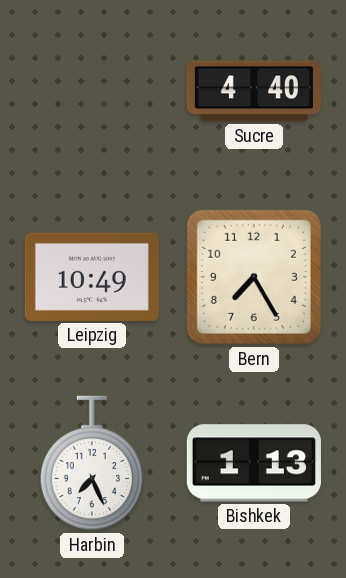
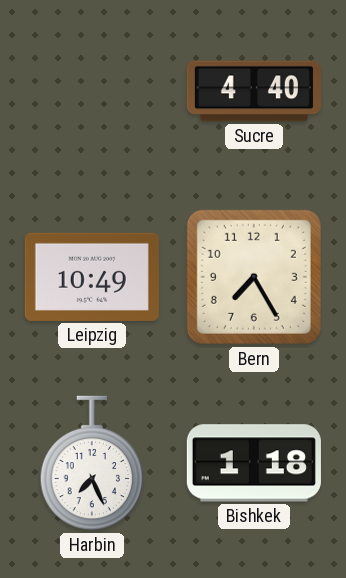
Bishkek: 1:13 -> 1:18
